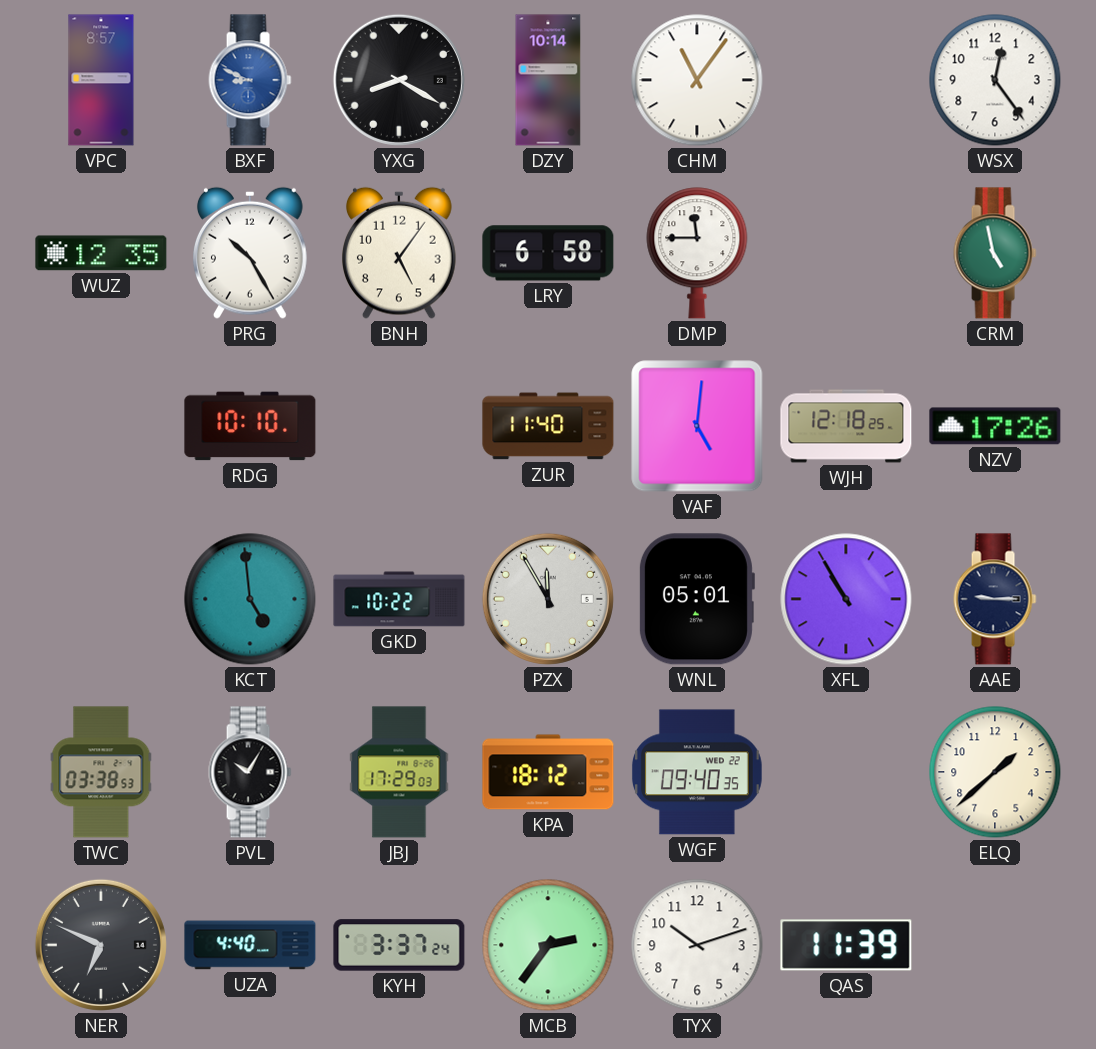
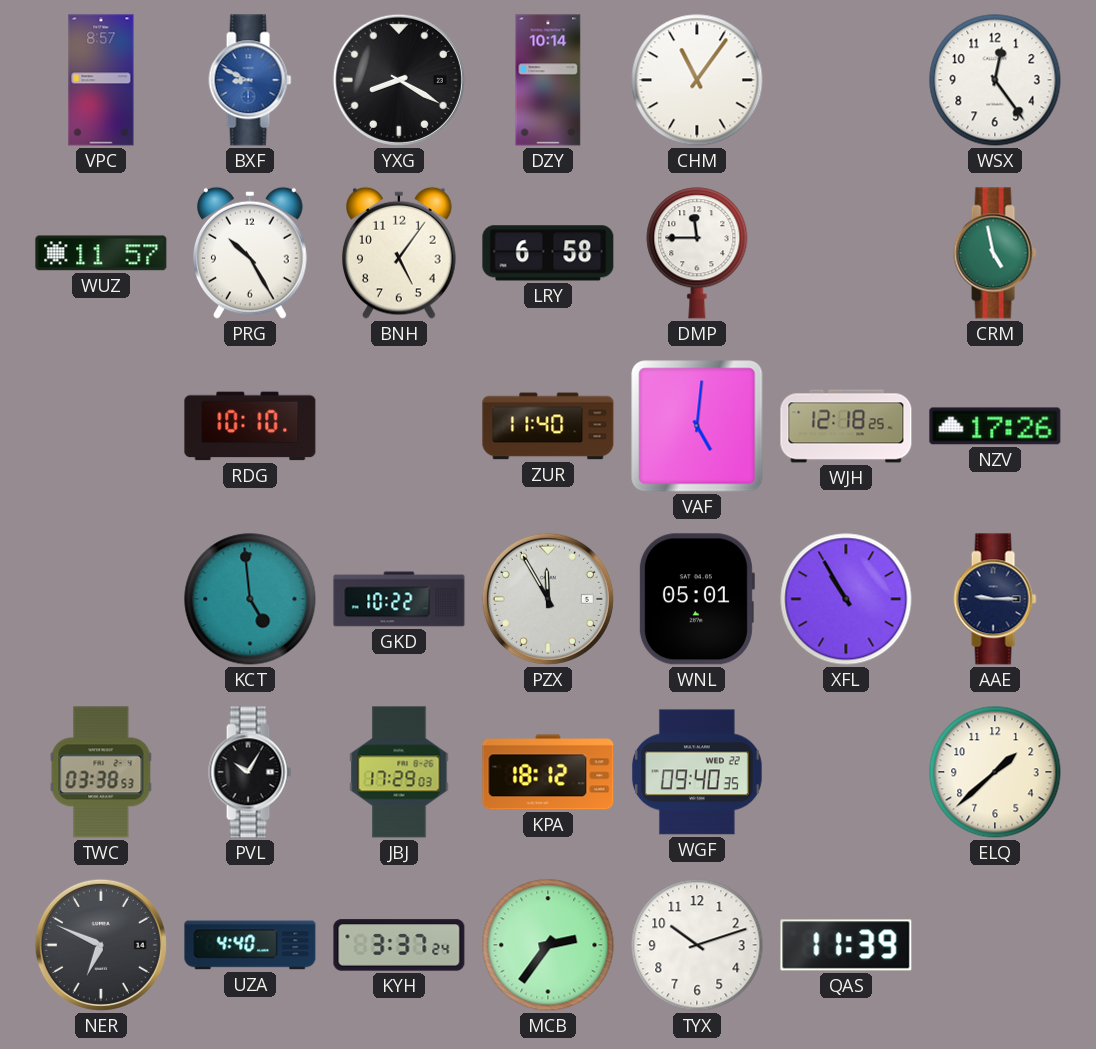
WUZ: 12:35 -> 11:57
